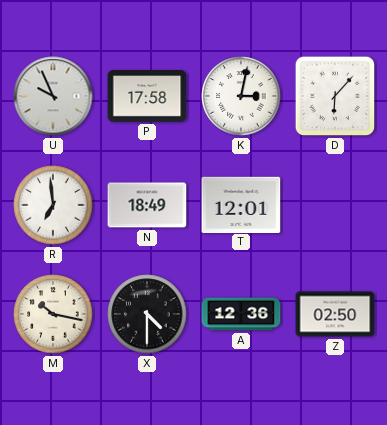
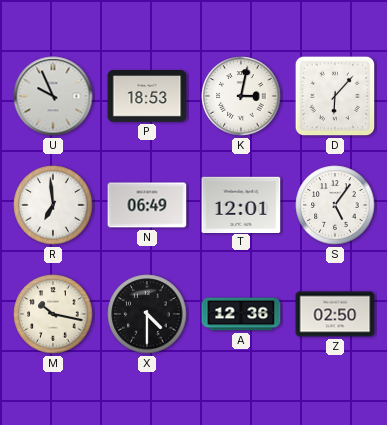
P: 17:58 -> 18:53
N: 18:49 -> 06:49
S: none -> 5:06
